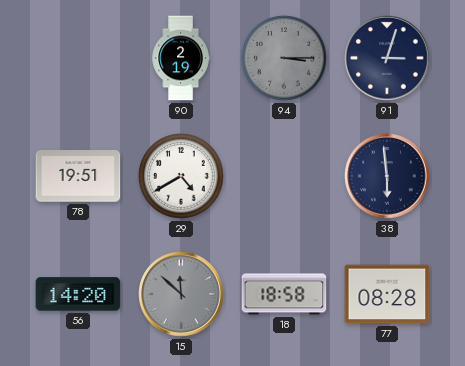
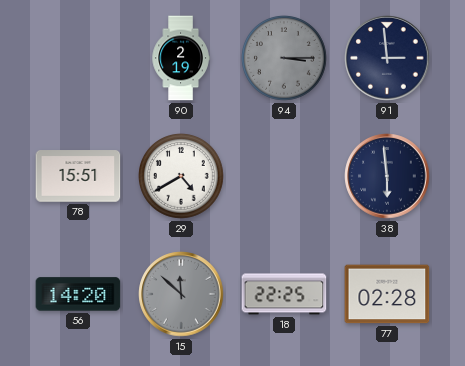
91: 3:03 -> 2:59
78: 19:51 -> 15:51
18: 18:58 -> 22:25
77: 08:28 -> 02:28
